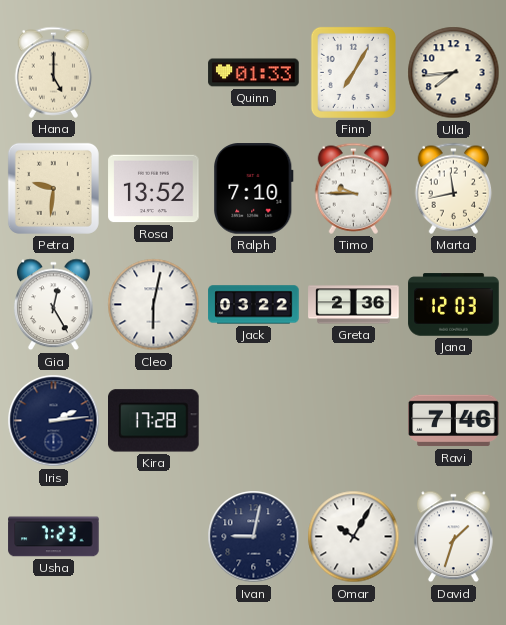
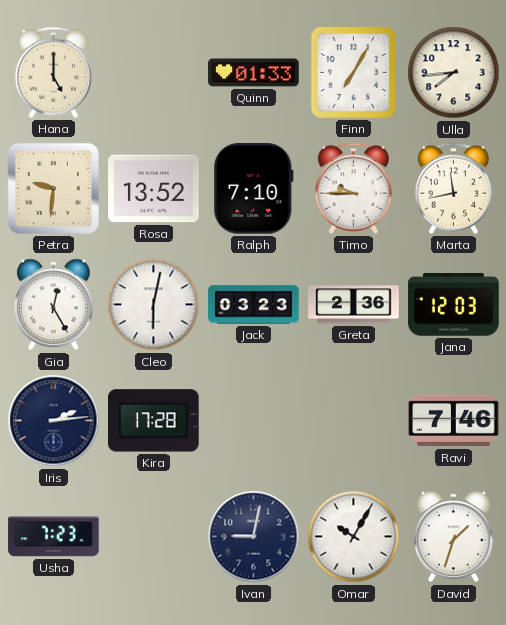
Jack: 03:22 -> 03:23
